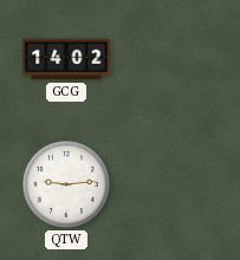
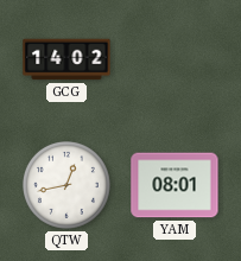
QTW: 9:14 -> 12:43
YAM: none -> 08:01
